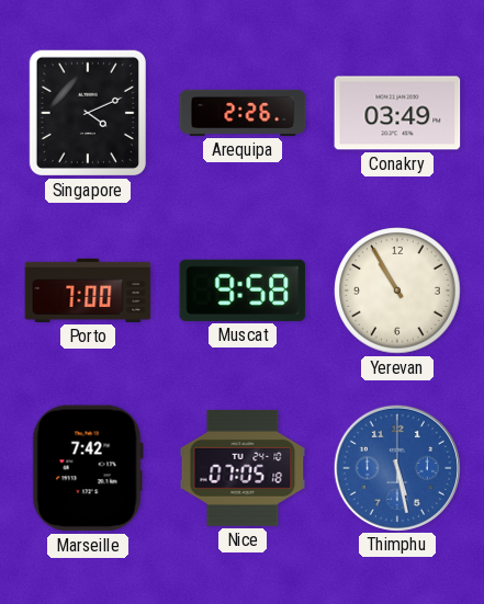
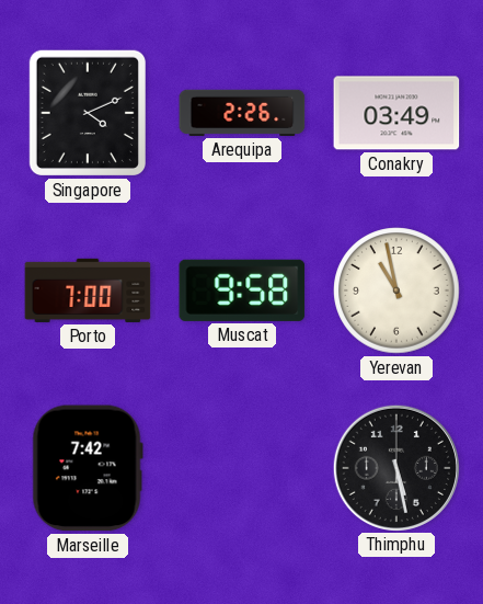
Yerevan: 10:55 -> 10:58
Nice: 07:05 -> none
Thimphu dial: blue -> black
